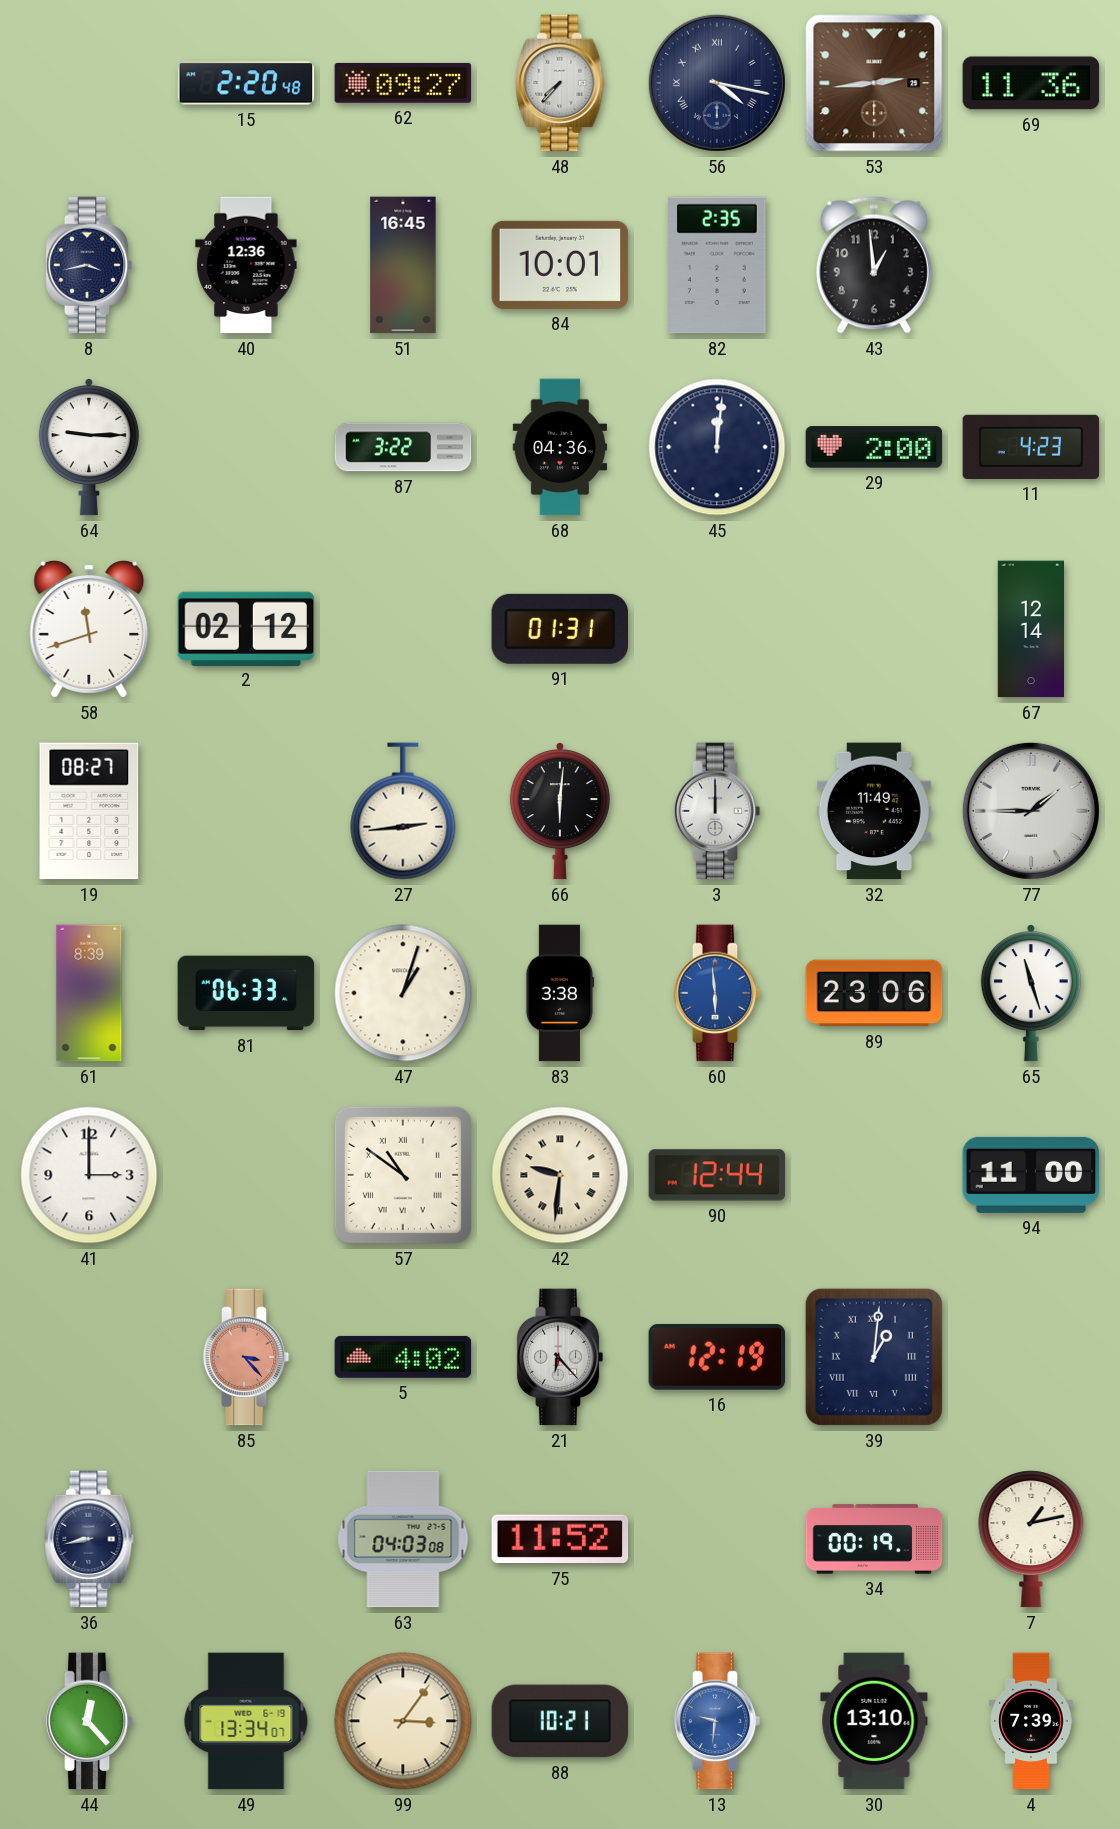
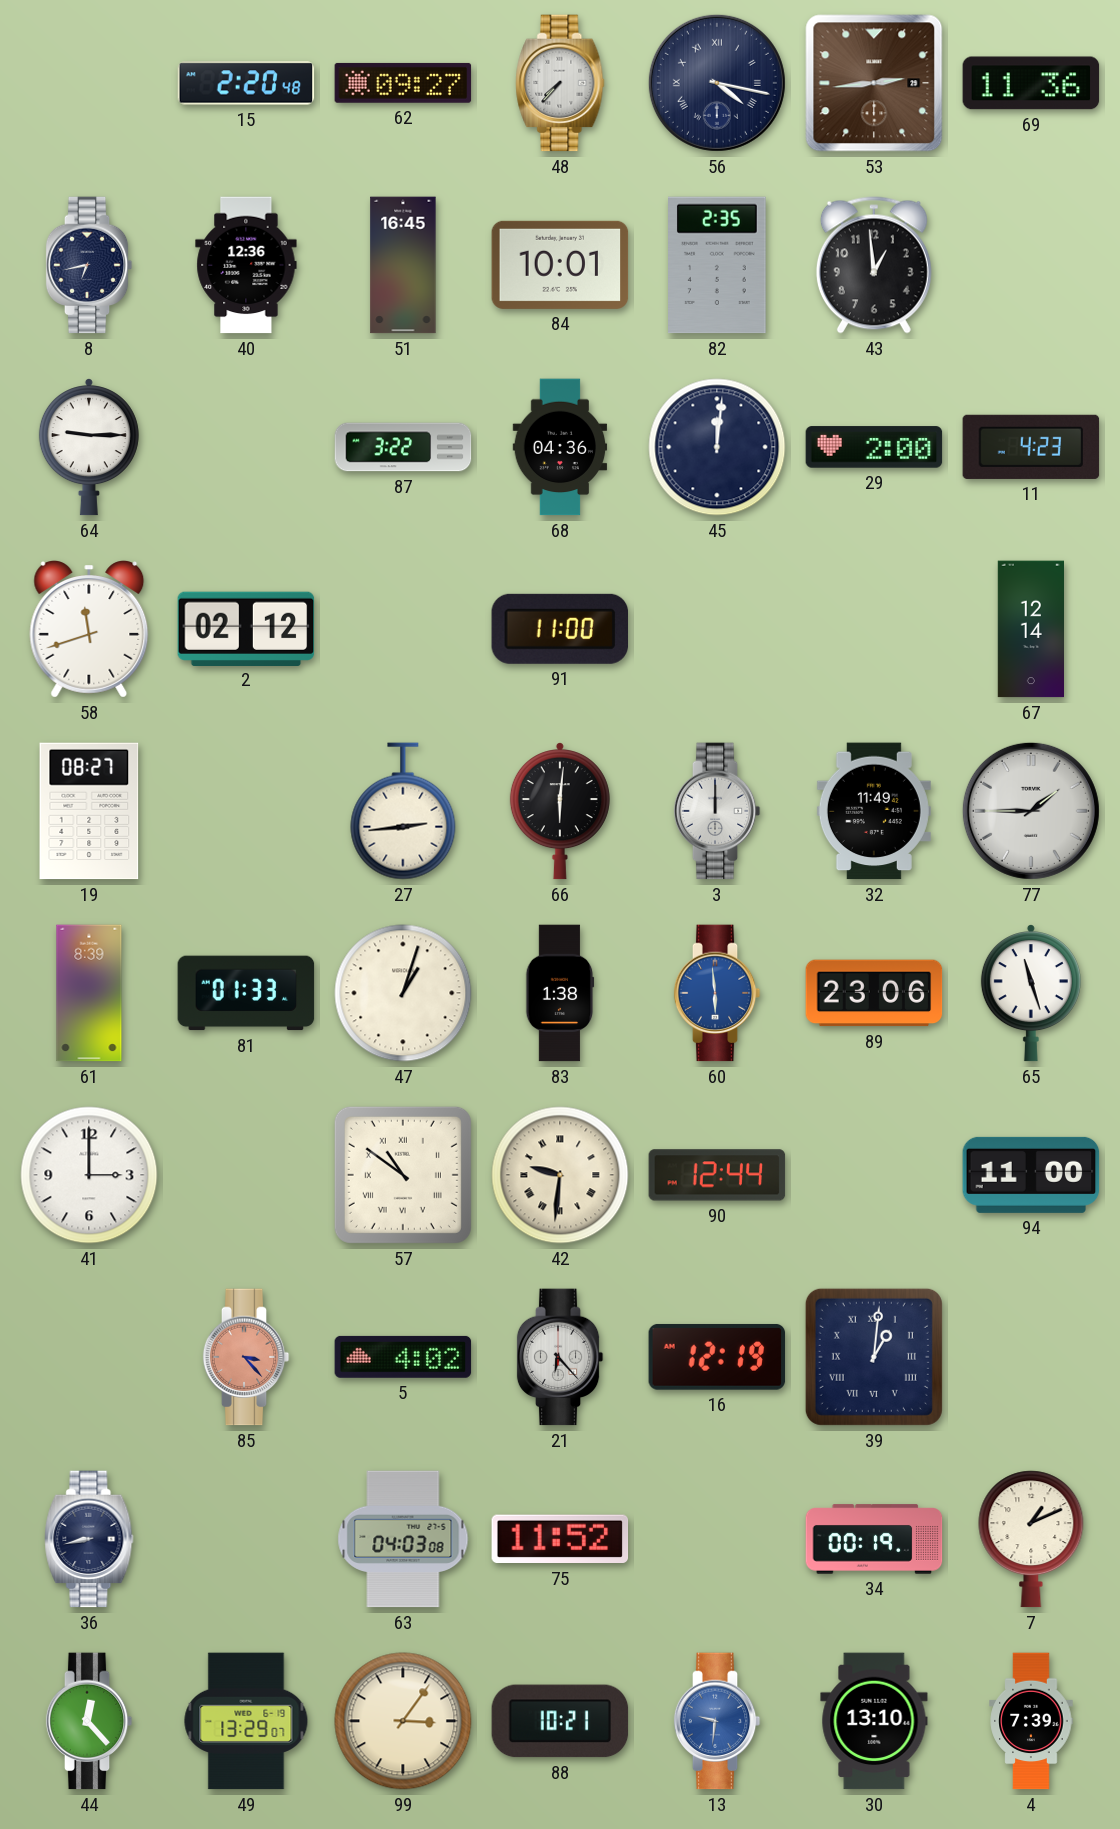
8: 3:43 -> 6:43
91: 01:31 -> 11:00
81: 06:33 -> 01:33
83: 3:38 -> 1:38
7: 1:13 -> 1:11
49: 13:34 -> 13:29
